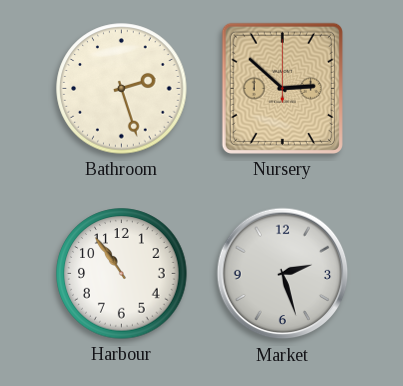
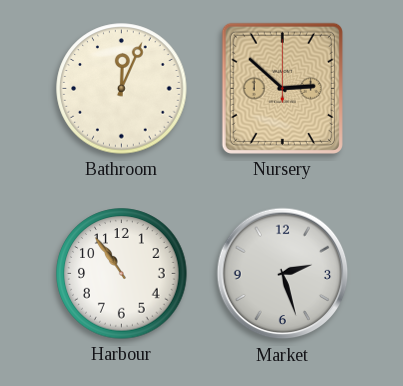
Bathroom: 2:27 -> 12:04
